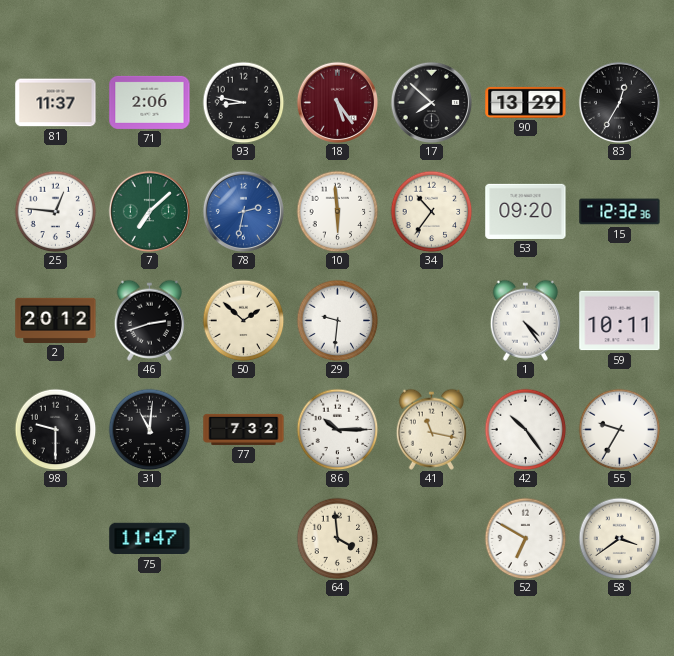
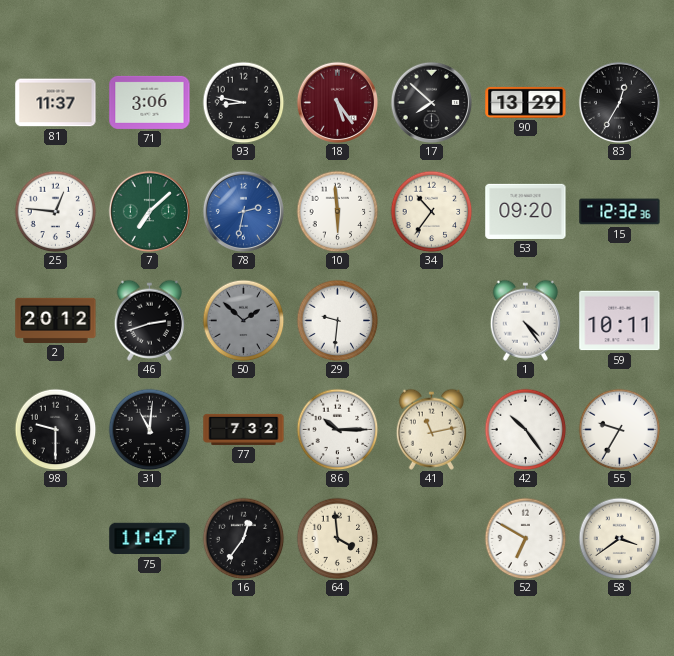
71: 2:06 -> 3:06
50 dial: cream -> grey
41: 11:17 -> 11:13
16: none -> 12:36
